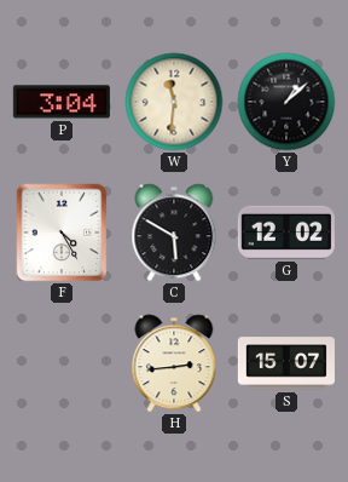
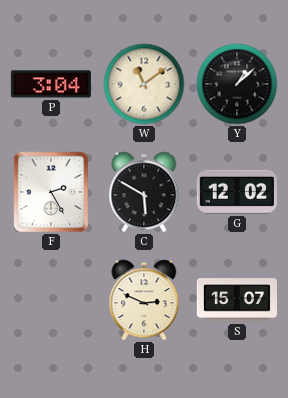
W: 11:31 -> 11:09
F: 4:25 -> 2:25
H: 2:44 -> 2:49
